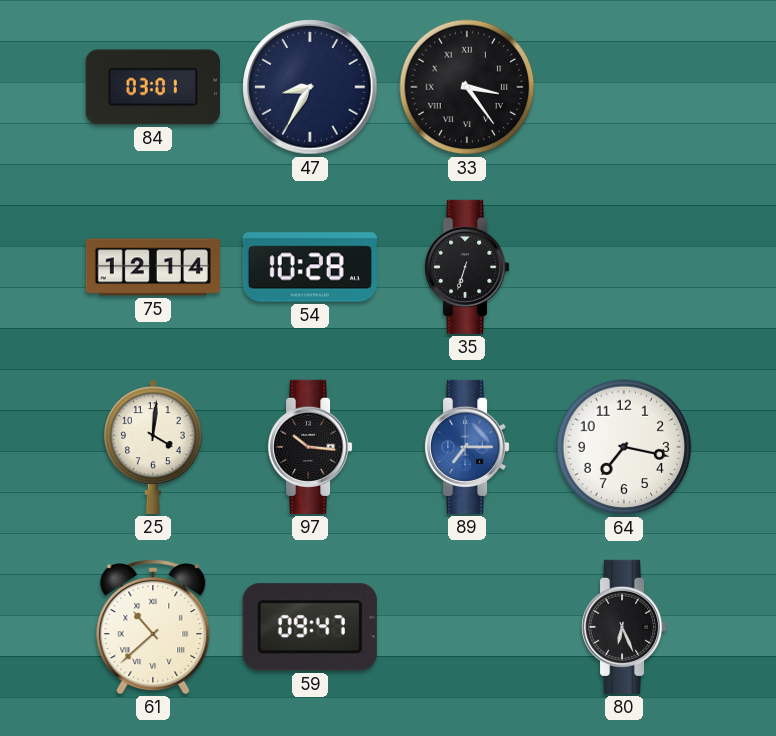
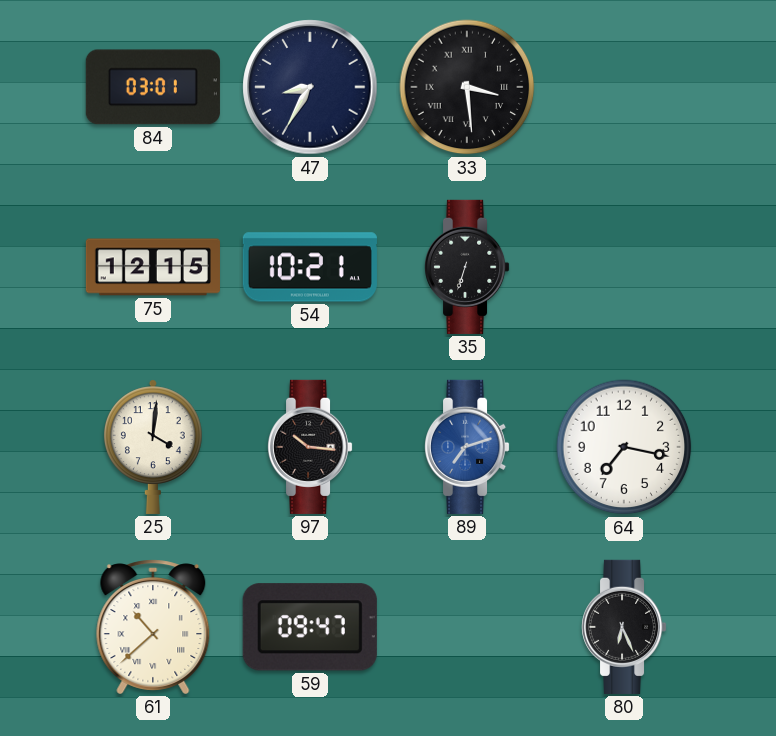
33: 3:24 -> 3:29
75: 12:14 -> 12:15
54: 10:28 -> 10:21
89: 7:15 -> 7:12
